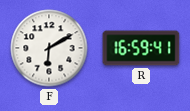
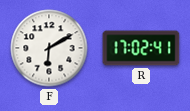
R: 16:59 -> 17:02
